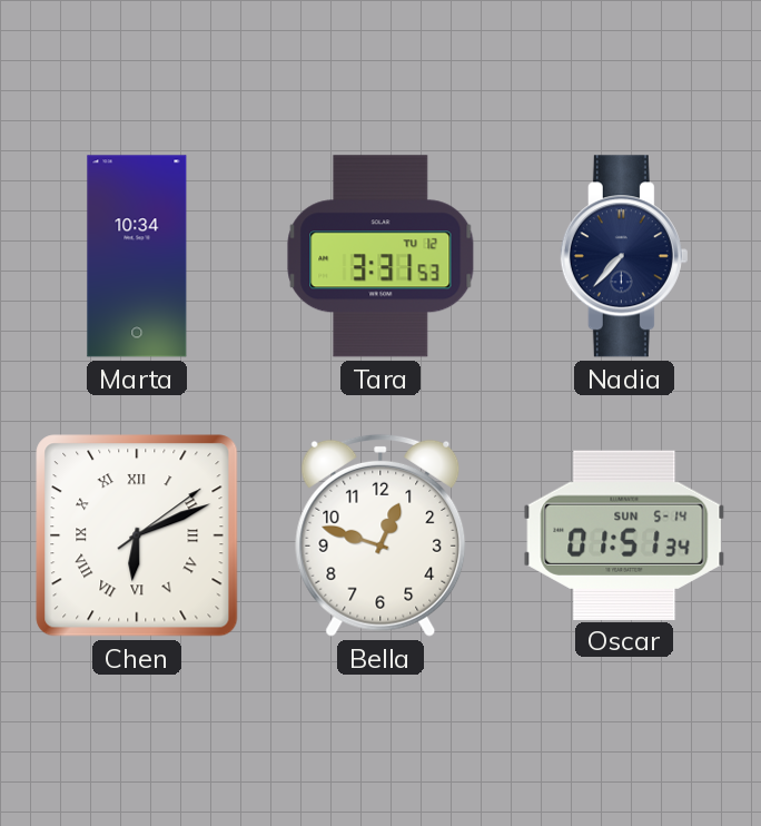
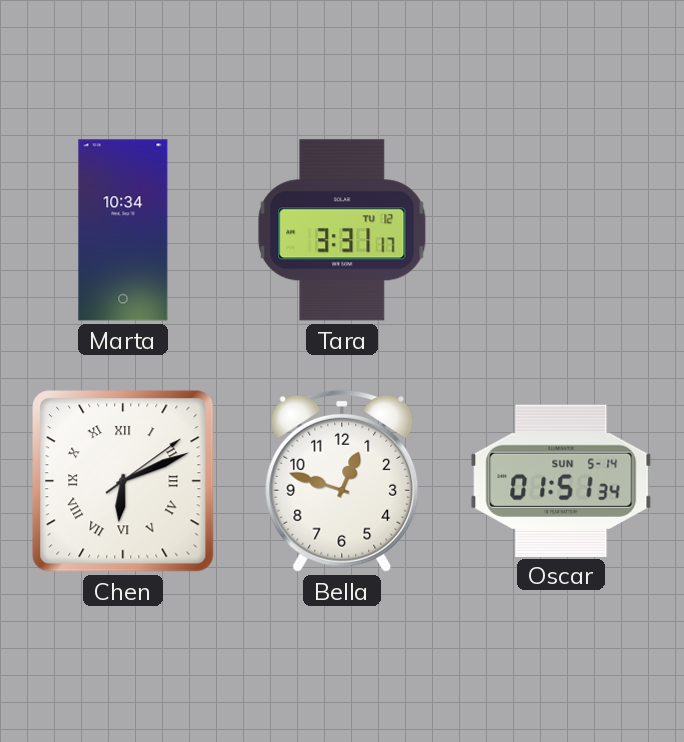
Tara: 3:31:53 -> 3:31:17
Nadia: 7:37 -> none
